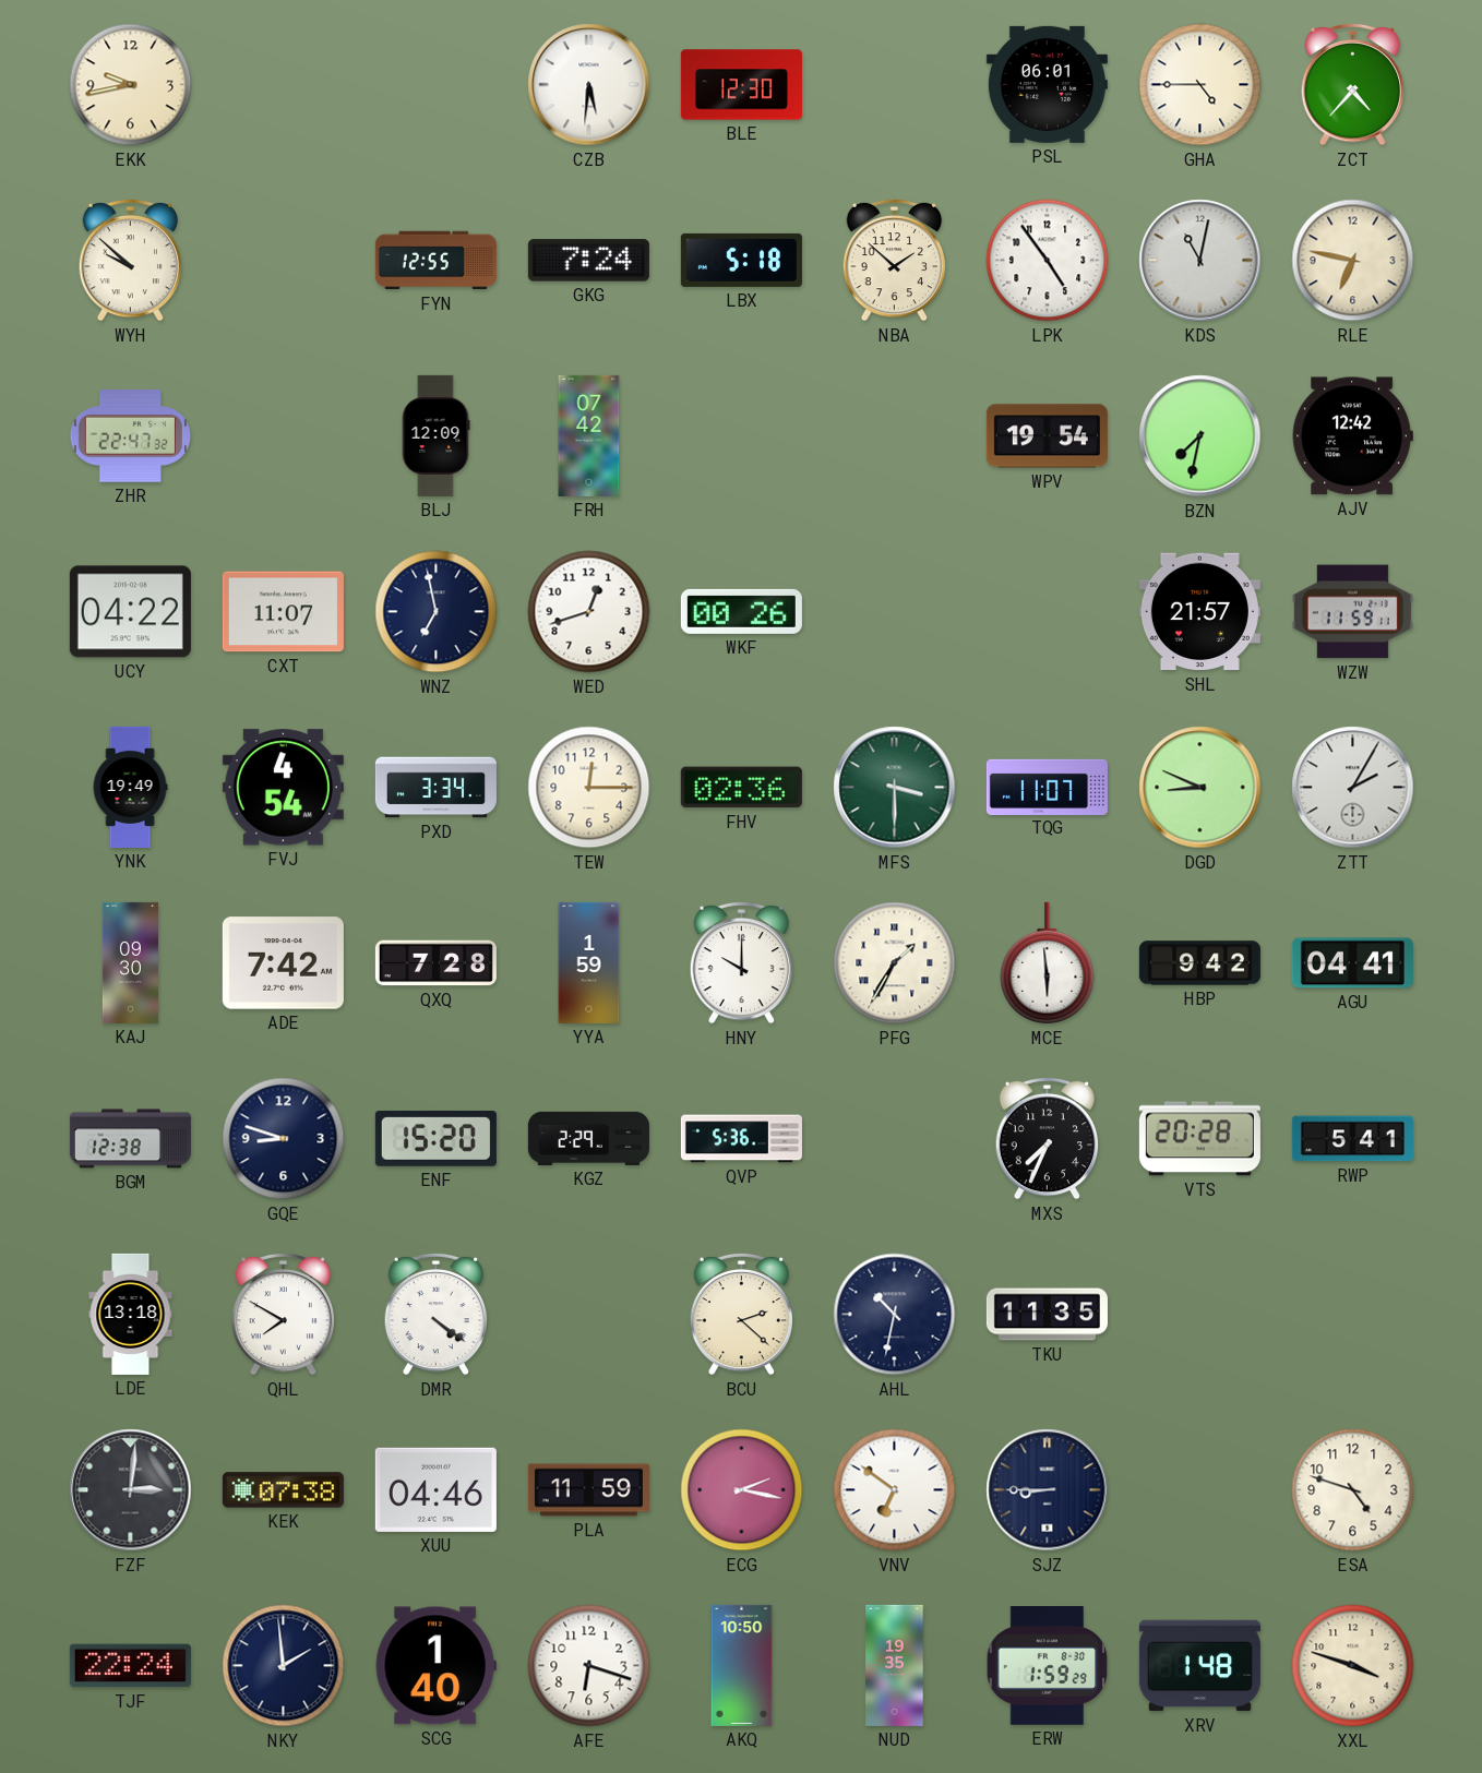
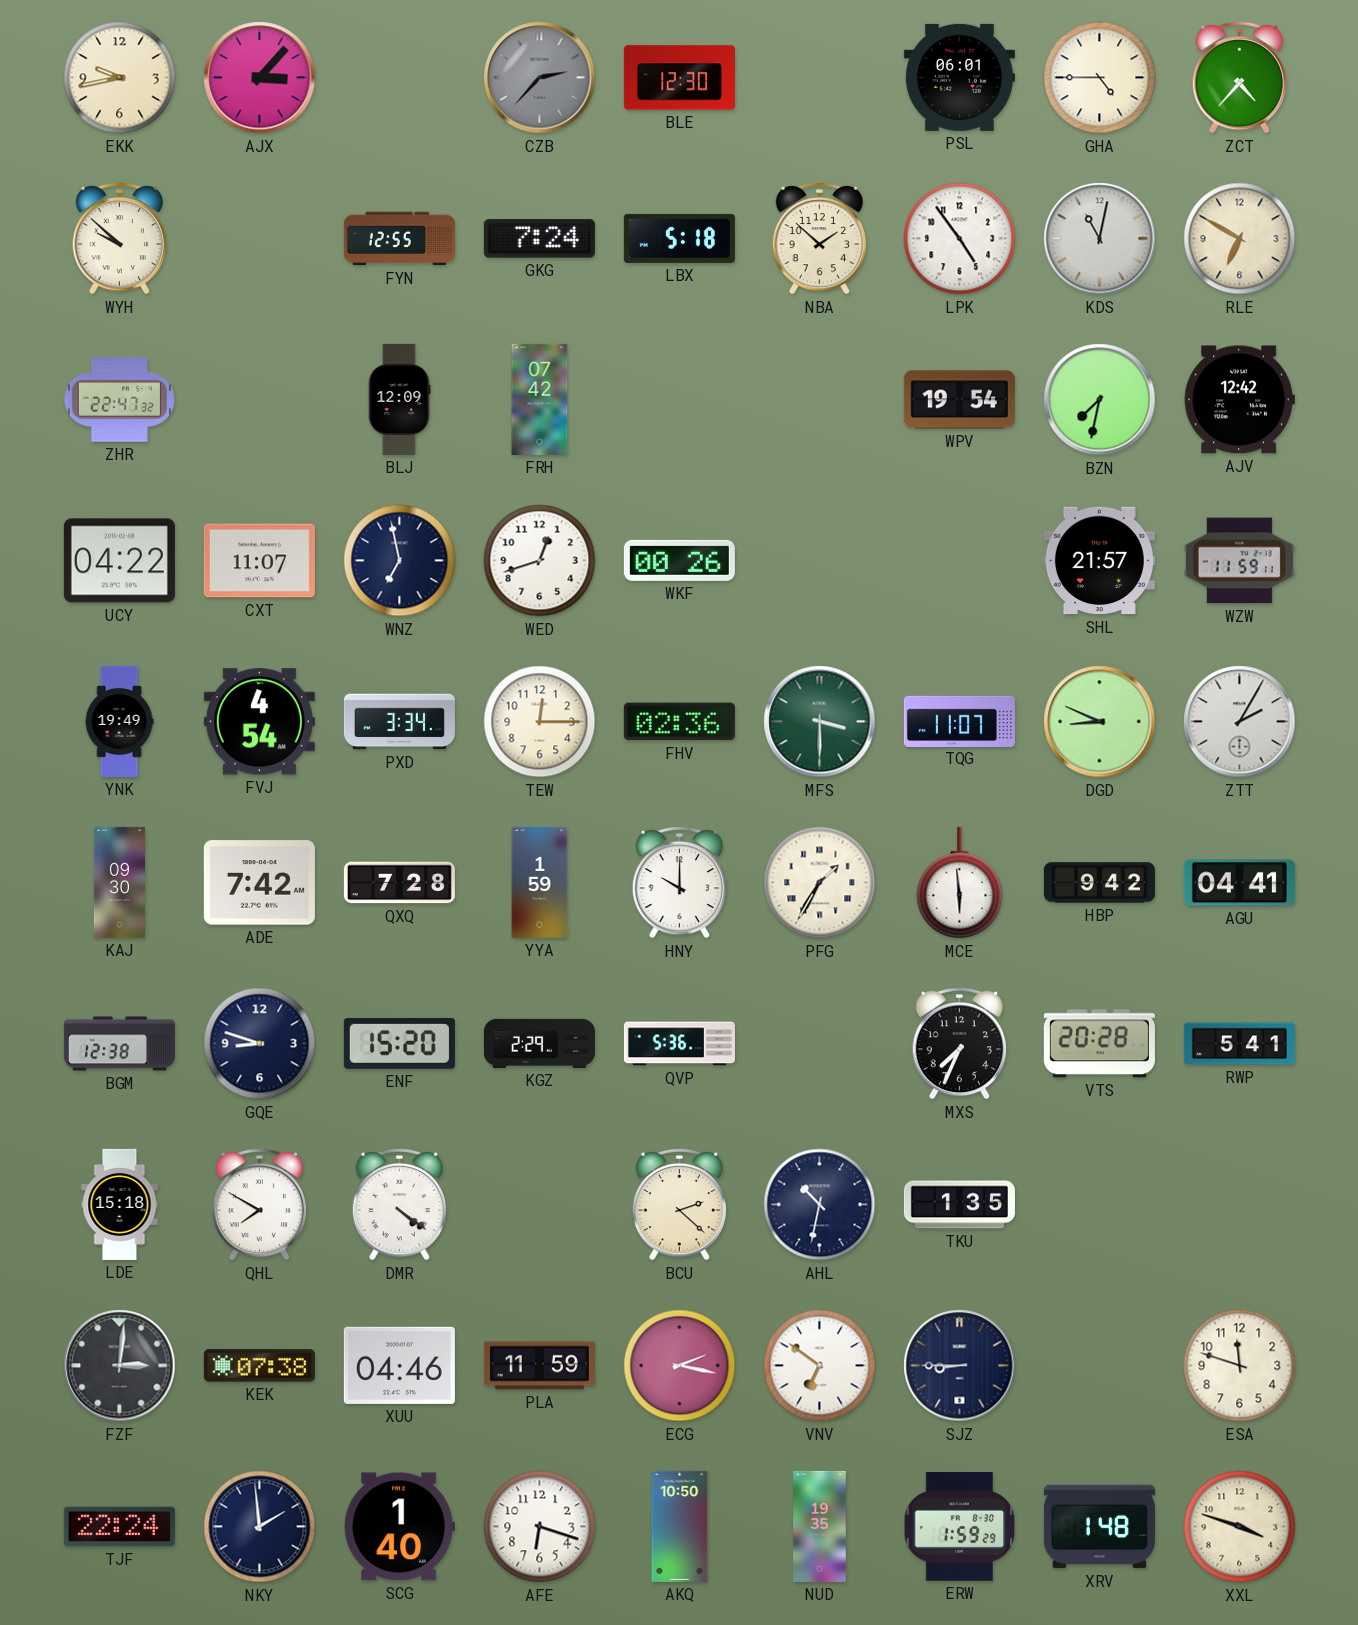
AJX: none -> 3:07
CZB: 5:31 -> 2:37
CZB dial: white -> grey
RLE: 6:47 -> 6:50
LDE: 13:18 -> 15:18
TKU: 11:35 -> 1:35
ESA: 4:48 -> 11:48
